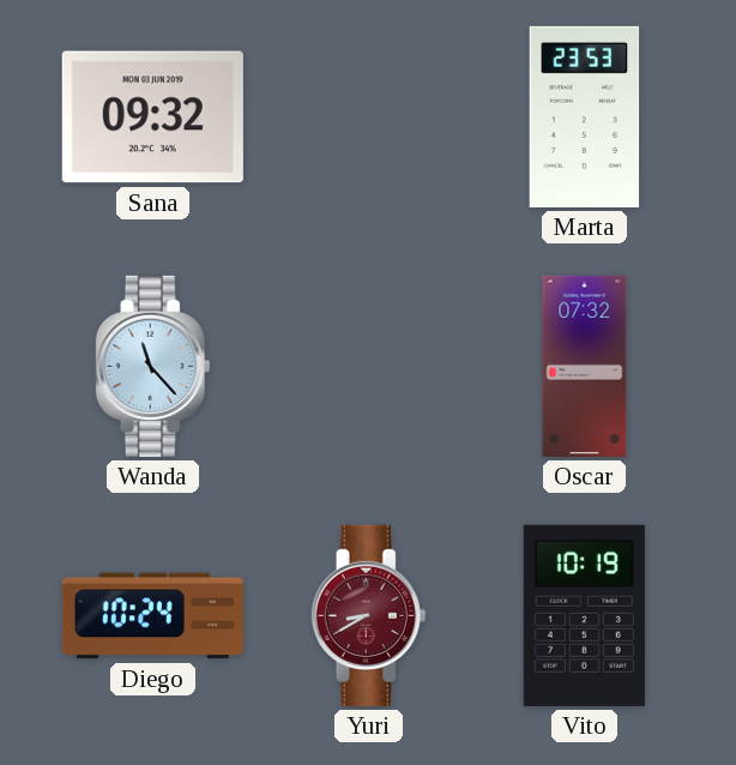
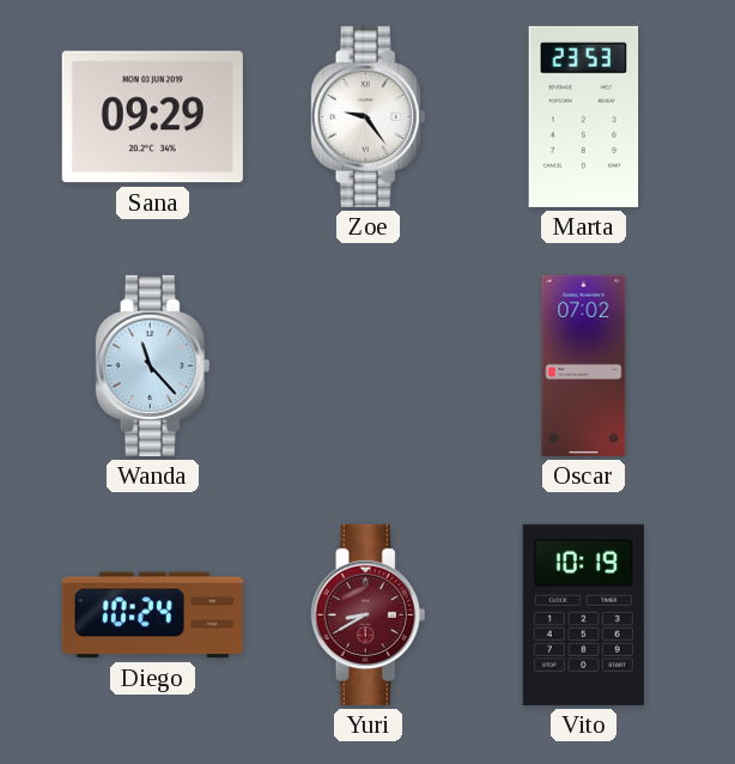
Sana: 09:32 -> 09:29
Zoe: none -> 9:24
Oscar: 07:32 -> 07:02
